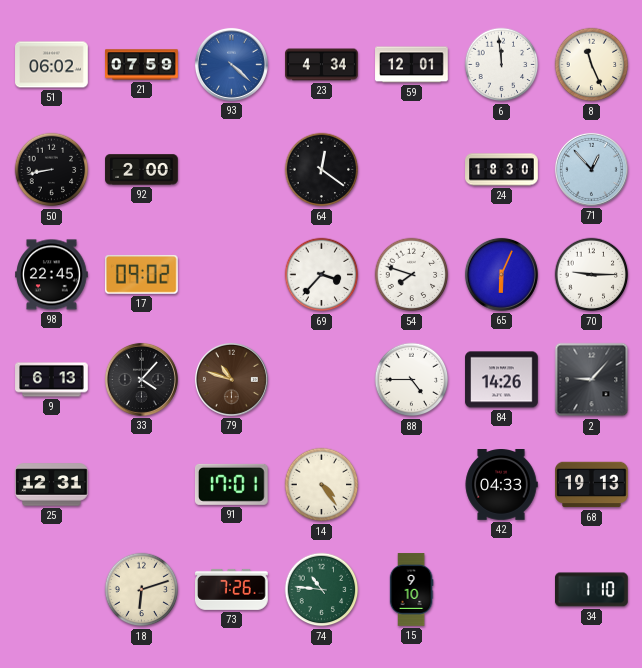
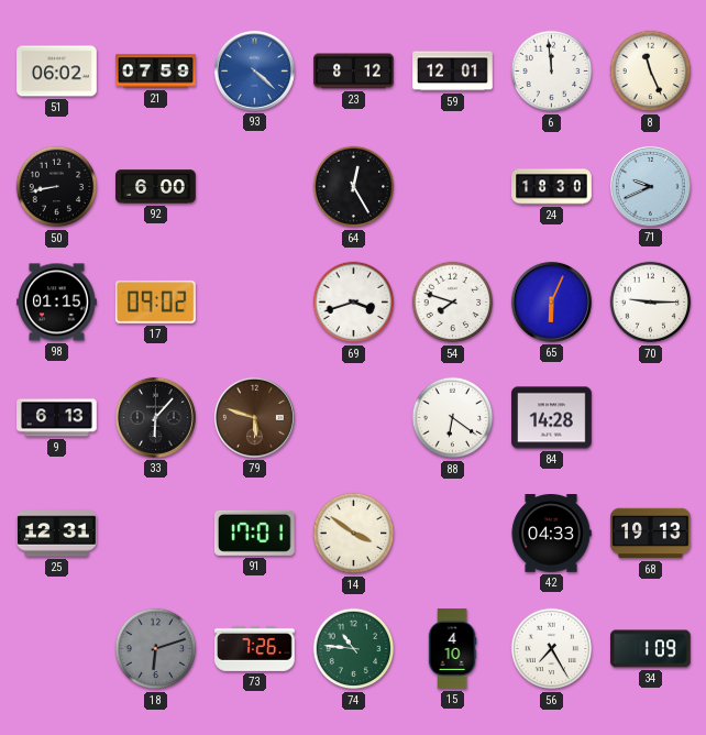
23: 4:34 -> 8:12
92: 2:00 -> 6:00
64: 12:21 -> 12:25
71: 12:53 -> 9:41
98: 22:45 -> 01:15
69: 3:37 -> 3:42
33: 4:07 -> 6:07
79: 10:48 -> 5:48
88: 4:45 -> 6:21
84: 14:26 -> 14:28
2: 9:07 -> none
14: 4:24 -> 3:51
18 dial: cream -> grey
15: 9:10 -> 4:10
56: none -> 7:25
34: 1:10 -> 1:09
